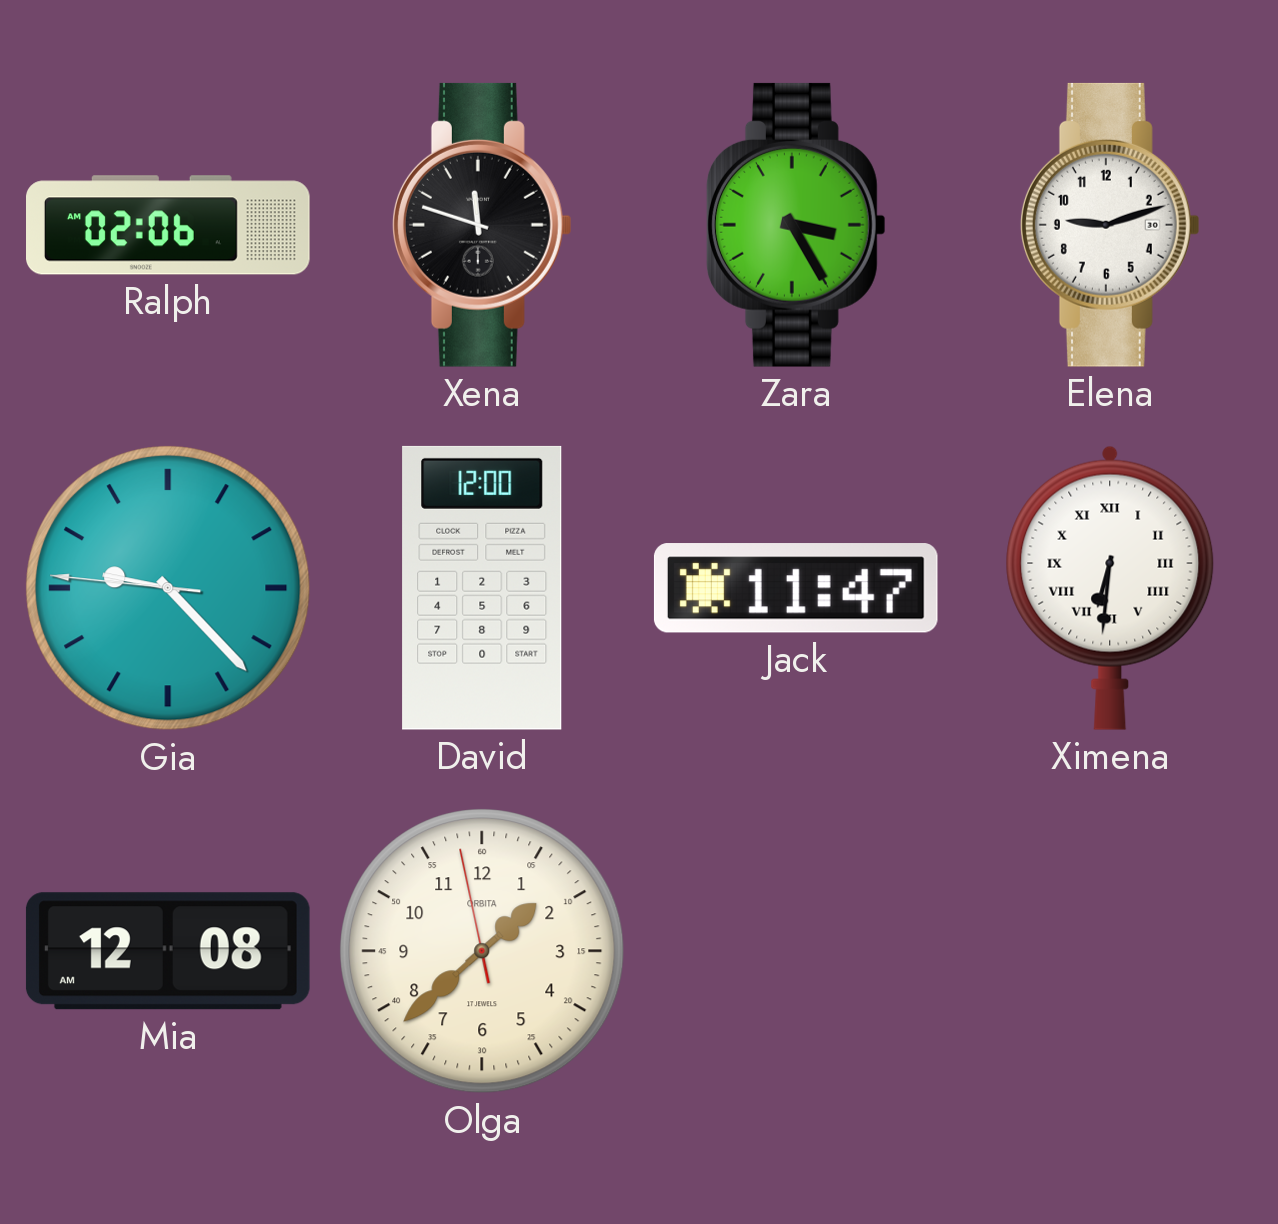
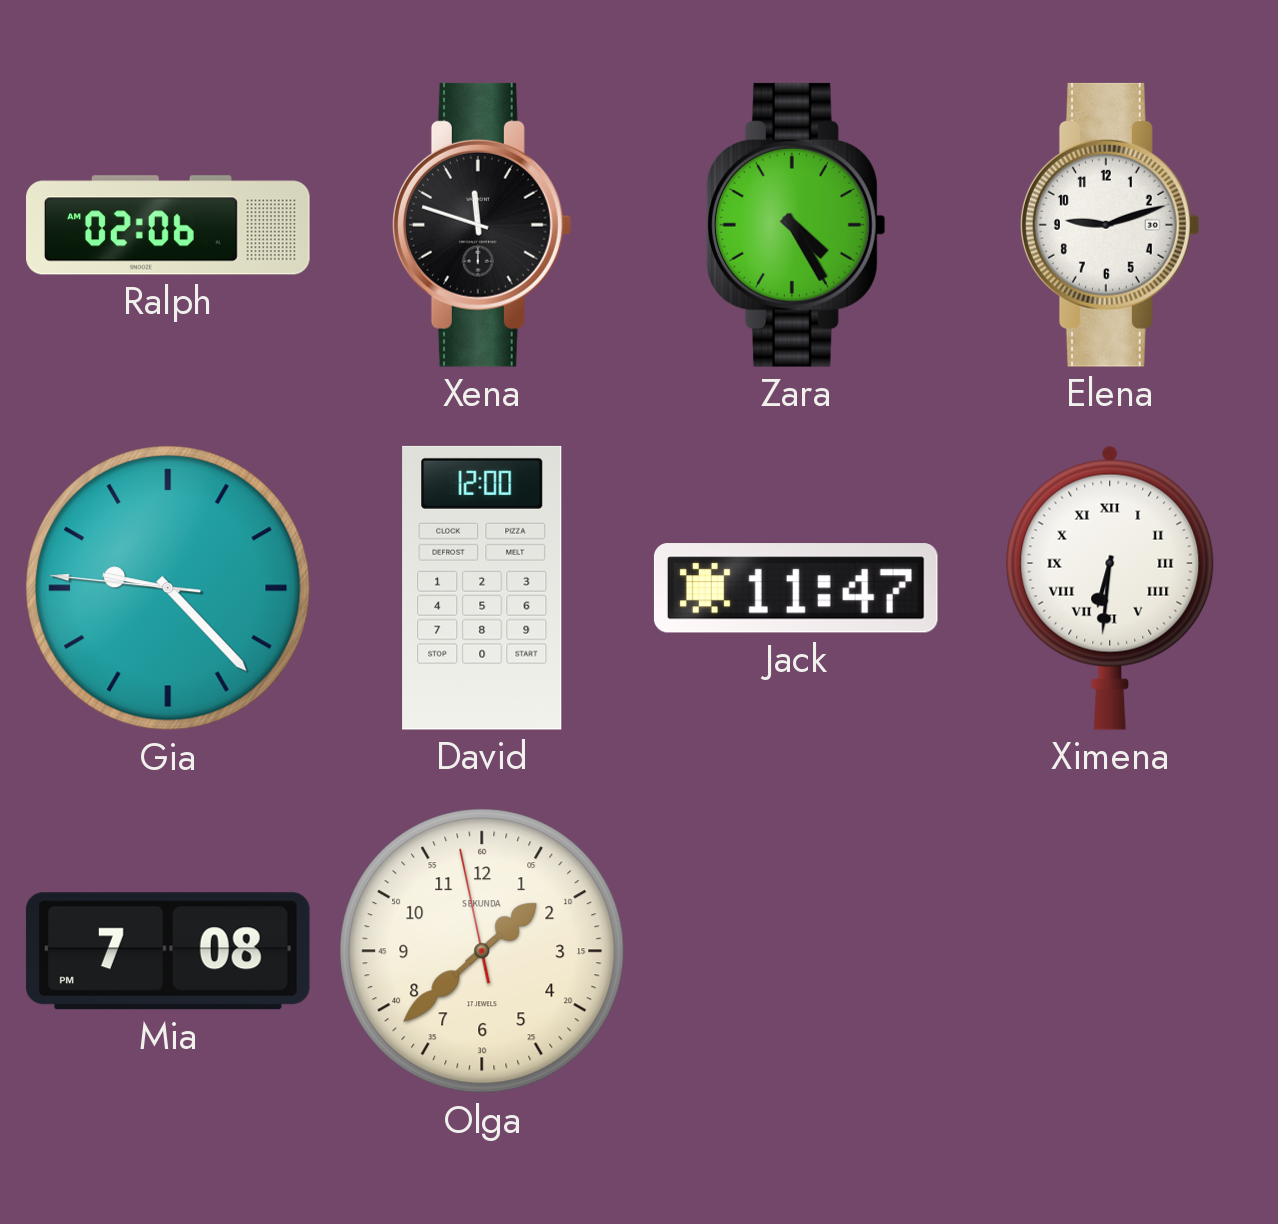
Zara: 3:25 -> 4:25
Mia: 12:08 -> 7:08
Olga brand: ORBITA -> SEKUNDA
